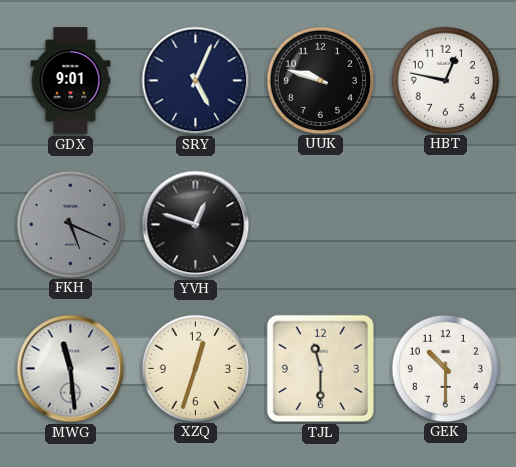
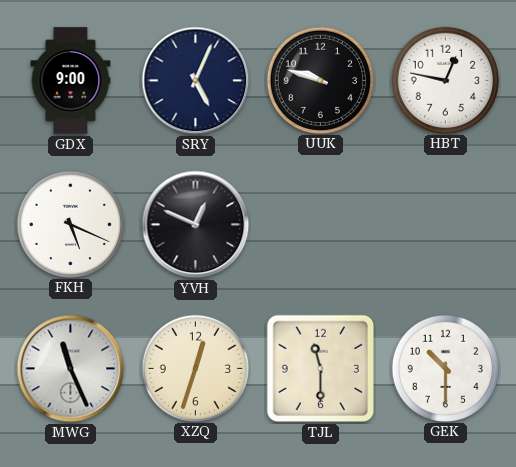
GDX: 9:01 -> 9:00
FKH dial: grey -> white
YVH: 12:48 -> 12:49
MWG: 11:29 -> 11:26
